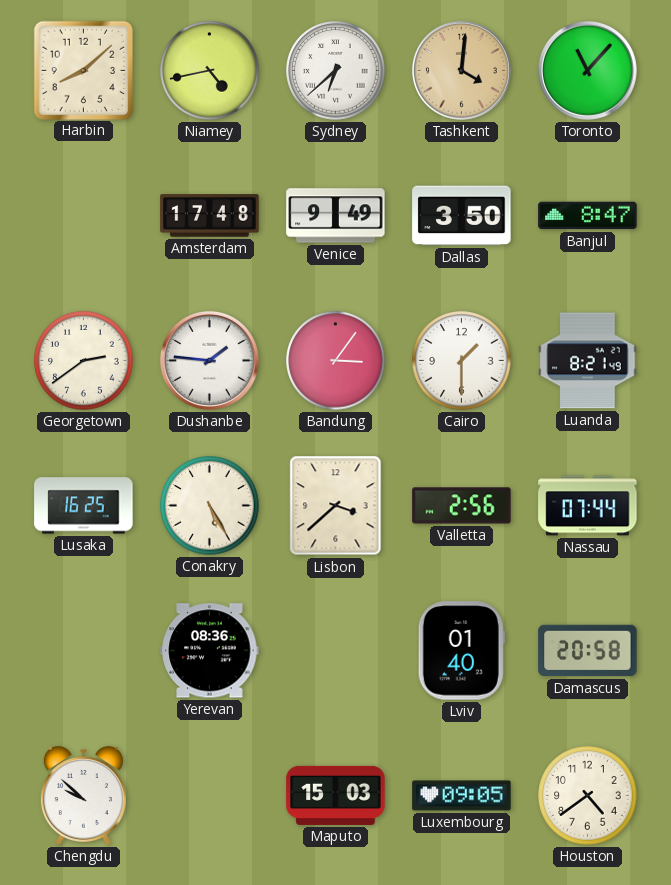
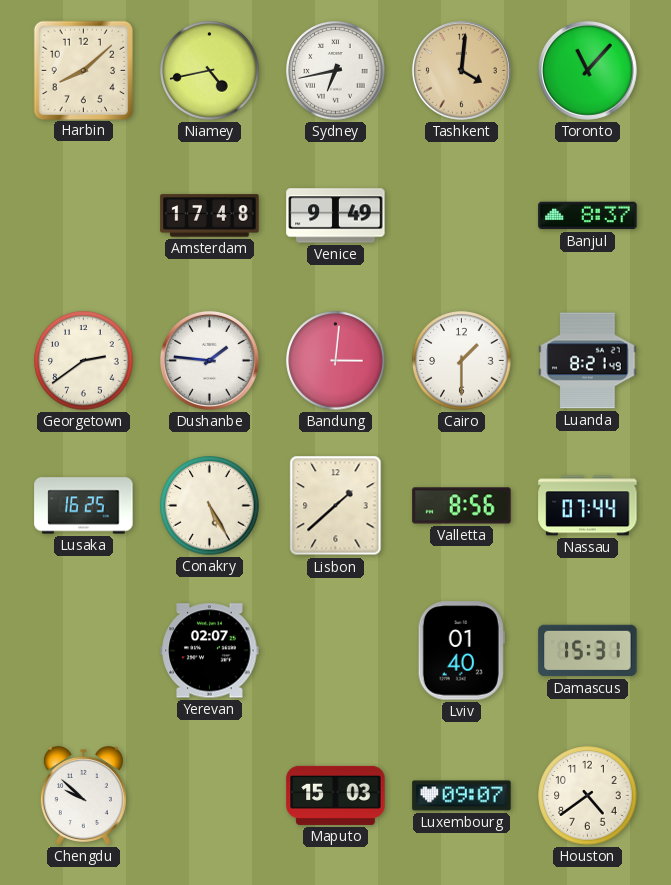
Sydney: 6:38 -> 6:43
Dallas: 3:50 -> none
Banjul: 8:47 -> 8:37
Bandung: 3:06 -> 3:01
Lisbon: 3:38 -> 1:38
Valletta: 2:56 -> 8:56
Yerevan: 08:36 -> 02:07
Damascus: 20:58 -> 15:31
Luxembourg: 09:05 -> 09:07
